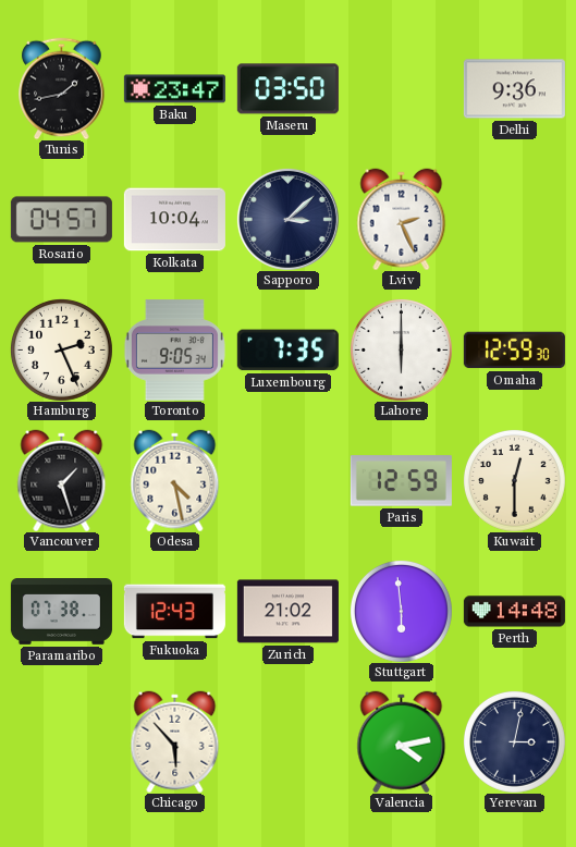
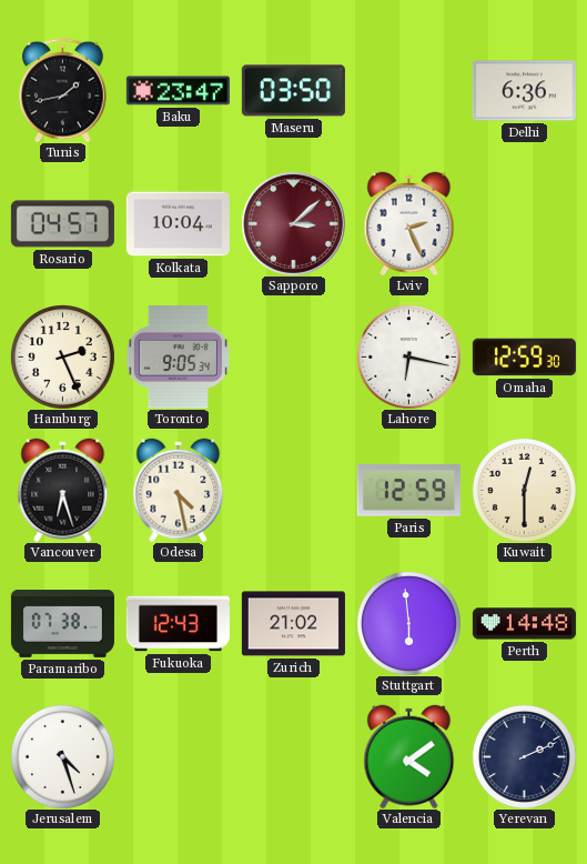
Delhi: 9:36 -> 6:36
Sapporo dial: navy -> burgundy
Luxembourg: 7:35 -> none
Lahore: 6:00 -> 6:17
Vancouver: 1:27 -> 6:27
Jerusalem: none -> 4:27
Chicago: 5:53 -> none
Valencia: 4:13 -> 4:09
Yerevan: 3:02 -> 2:11
